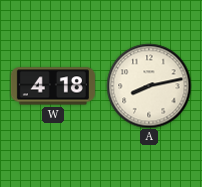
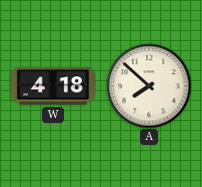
A: 8:13 -> 7:52
